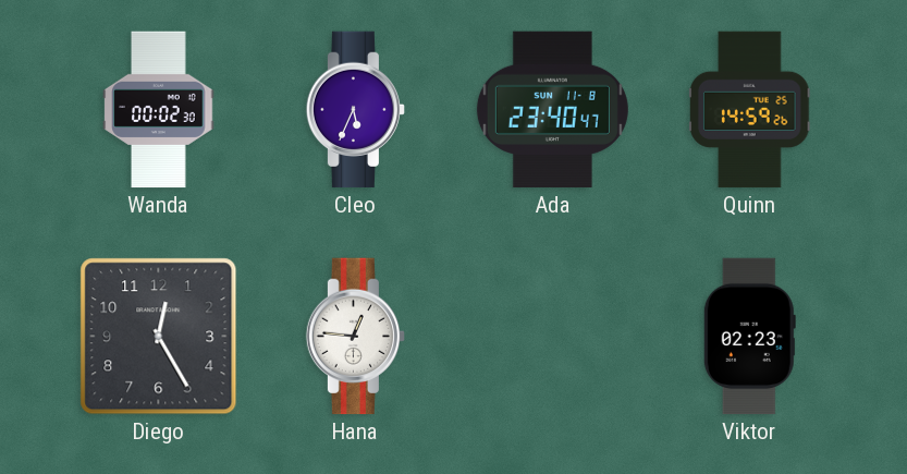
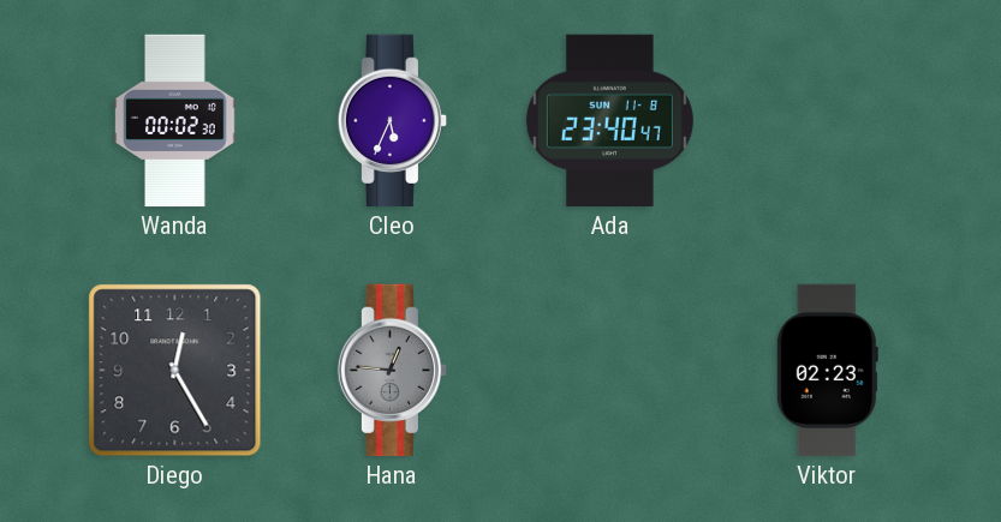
Quinn: 14:59 -> none
Hana dial: white -> grey
